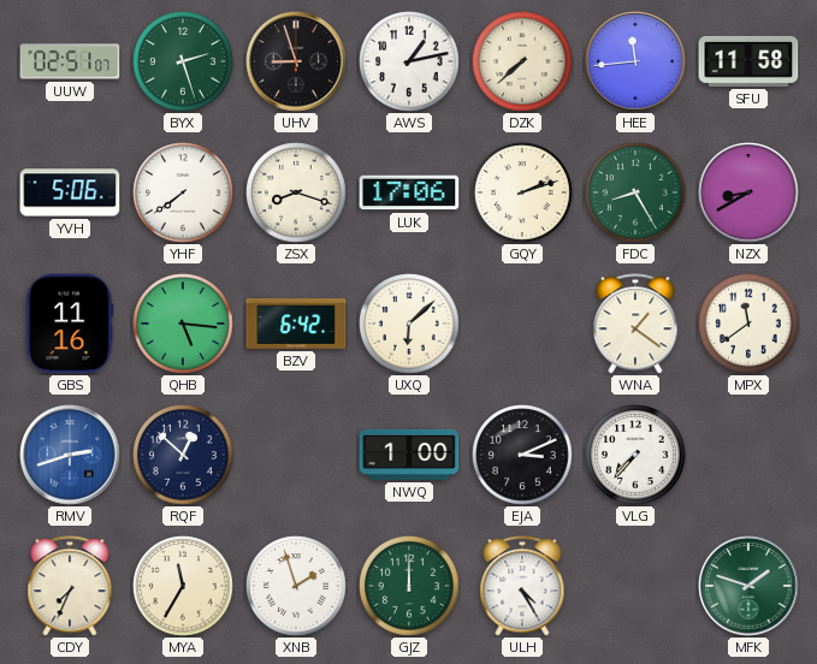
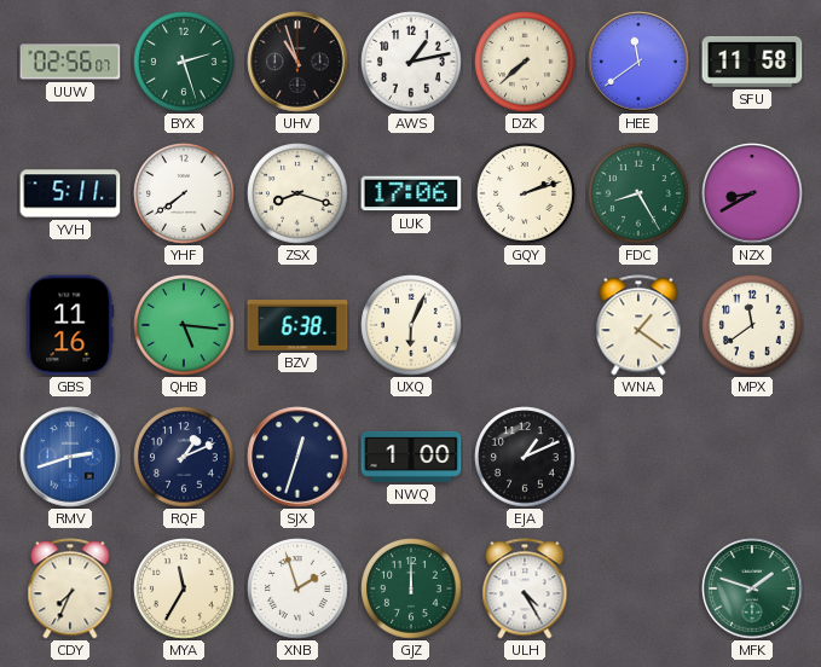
UUW: 02:51 -> 02:56
UHV: 8:57 -> 10:57
HEE: 11:44 -> 11:39
YVH: 5:06 -> 5:11
BZV: 6:42 -> 6:38
UXQ: 6:08 -> 6:04
RQF: 12:52 -> 1:11
SJX: none -> 12:33
EJA: 3:11 -> 1:11
VLG: 7:37 -> none
